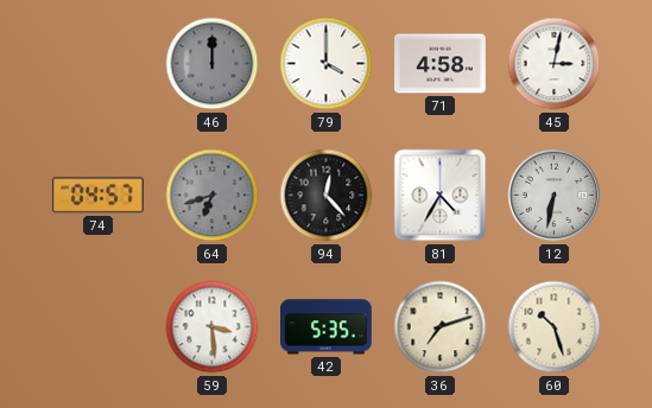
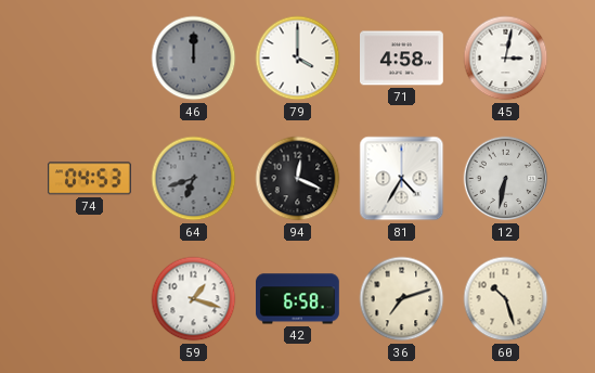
74: 04:57 -> 04:53
94: 12:23 -> 12:19
59: 3:29 -> 1:18
42: 5:35 -> 6:58
